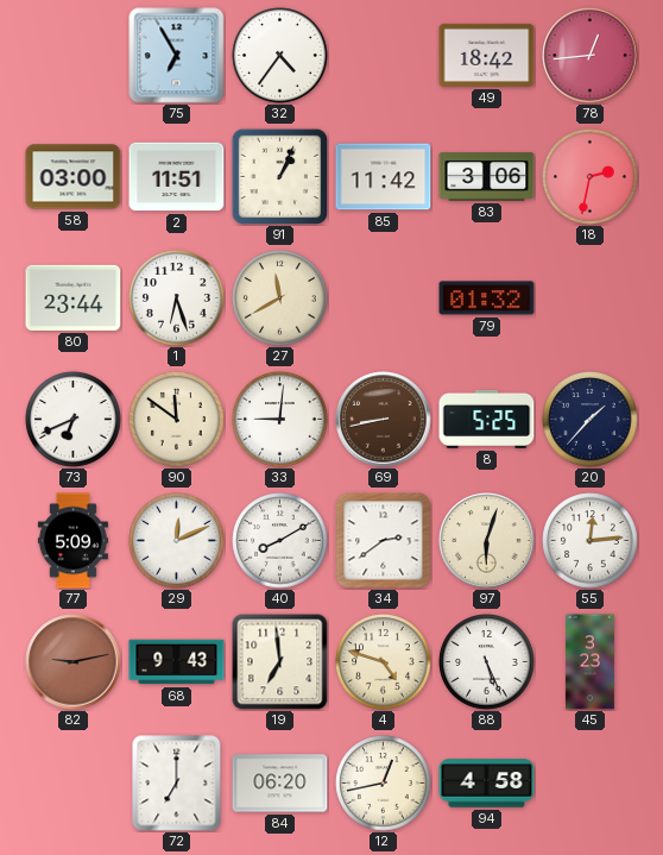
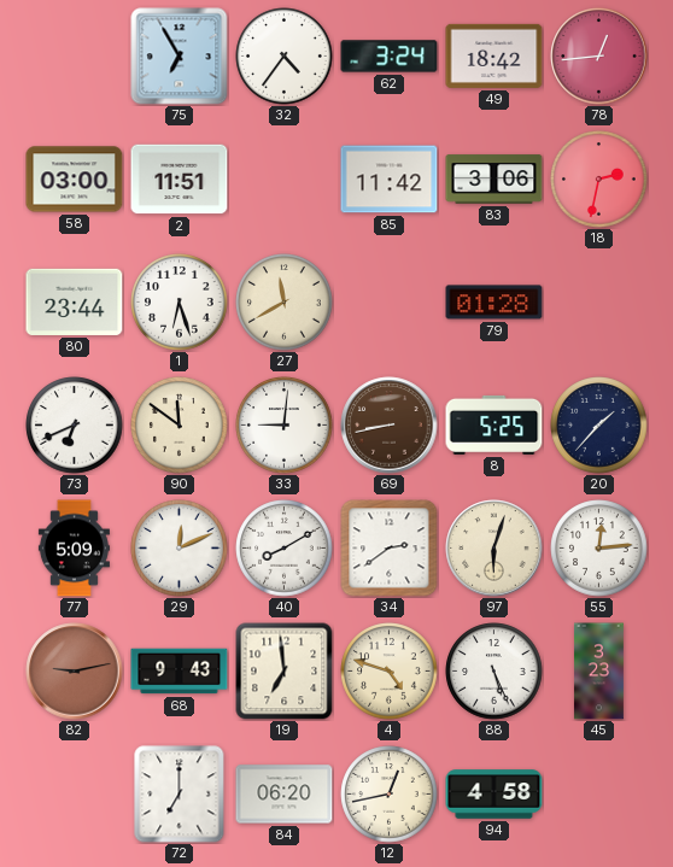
62: none -> 3:24
91: 1:04 -> none
79: 01:32 -> 01:28
